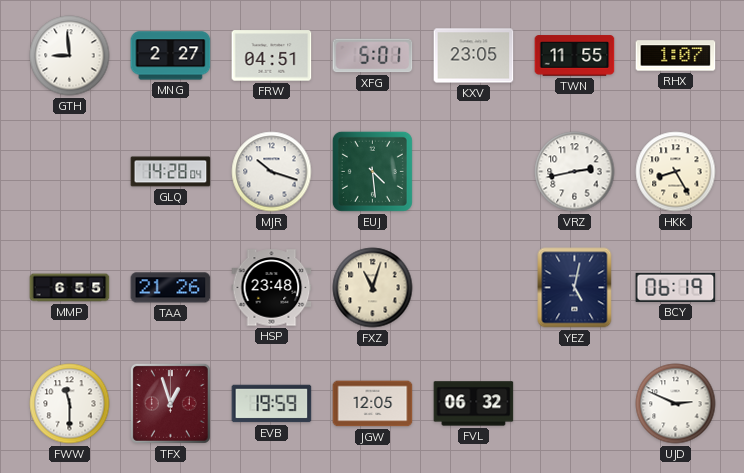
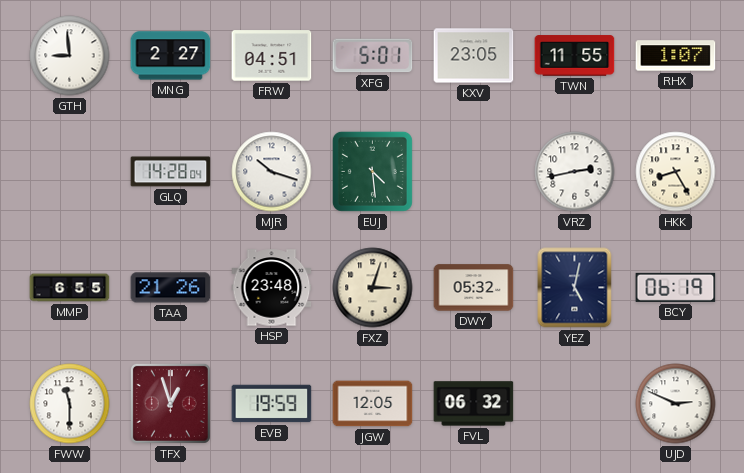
FXZ: 11:03 -> 3:03
DWY: none -> 05:32
